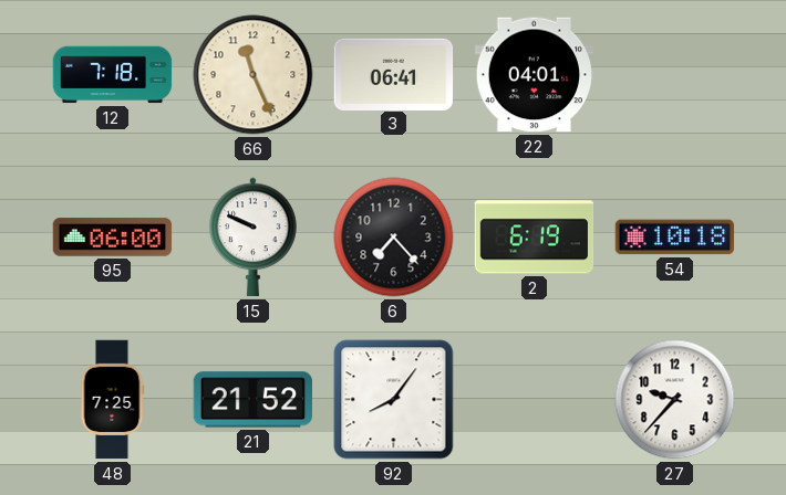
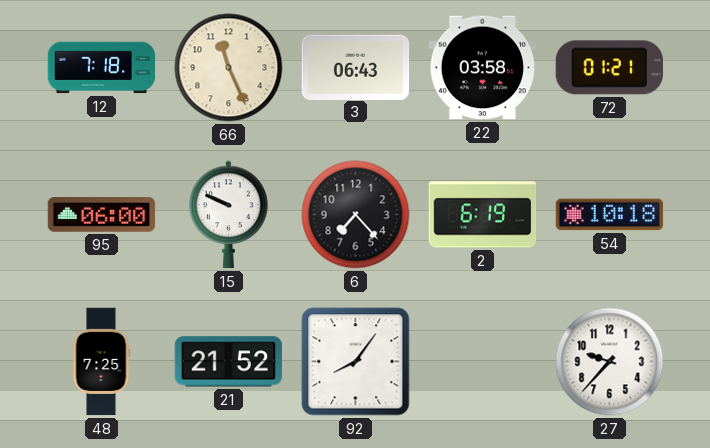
3: 06:41 -> 06:43
22: 04:01 -> 03:58
72: none -> 01:21
